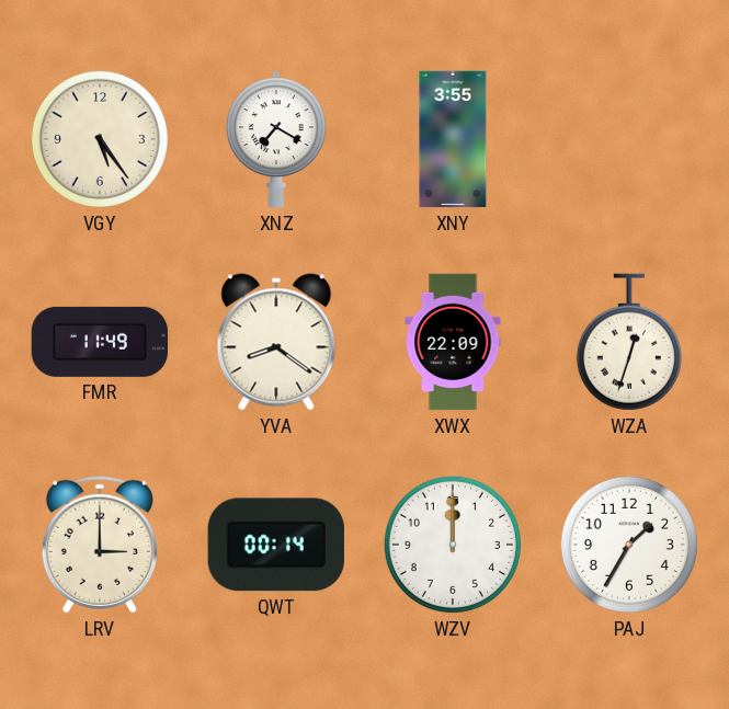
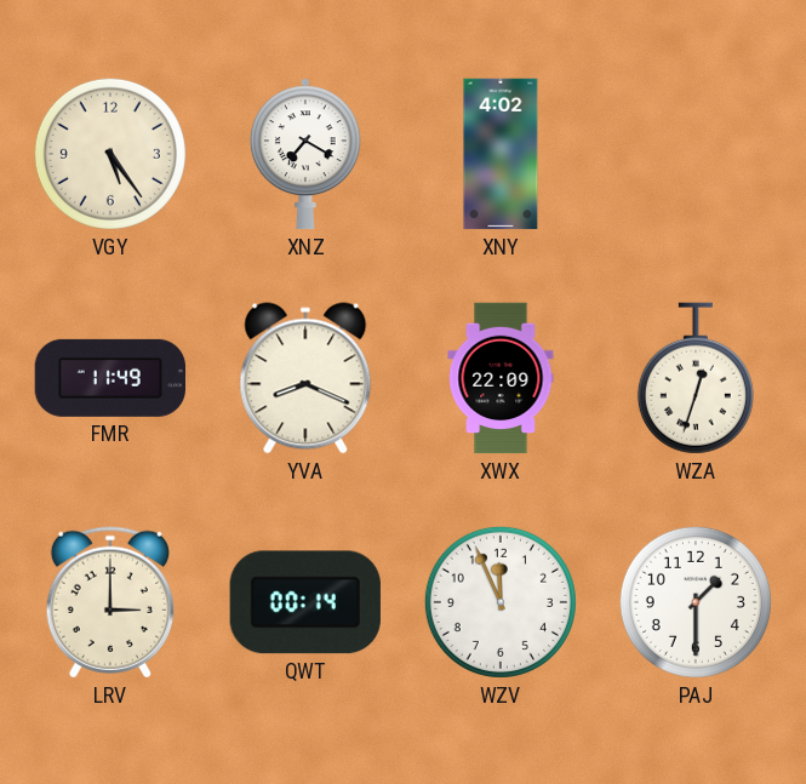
XNY: 3:55 -> 4:02
YVA: 8:21 -> 8:19
WZV: 12:00 -> 11:56
PAJ: 1:35 -> 1:30
